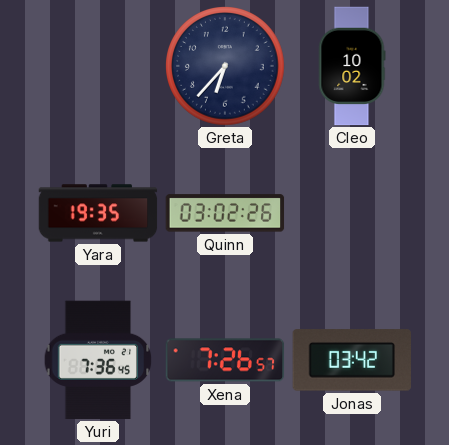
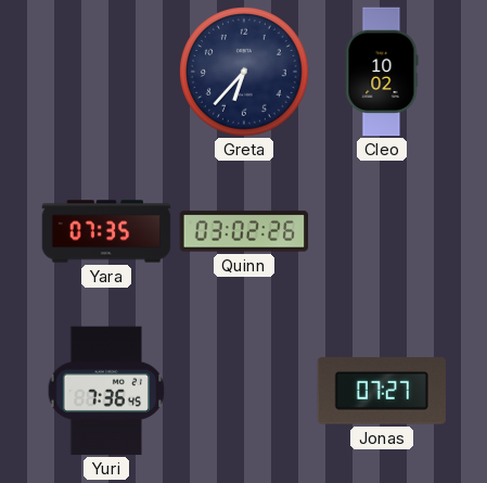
Yara: 19:35 -> 07:35
Xena: 7:26 -> none
Jonas: 03:42 -> 07:27
